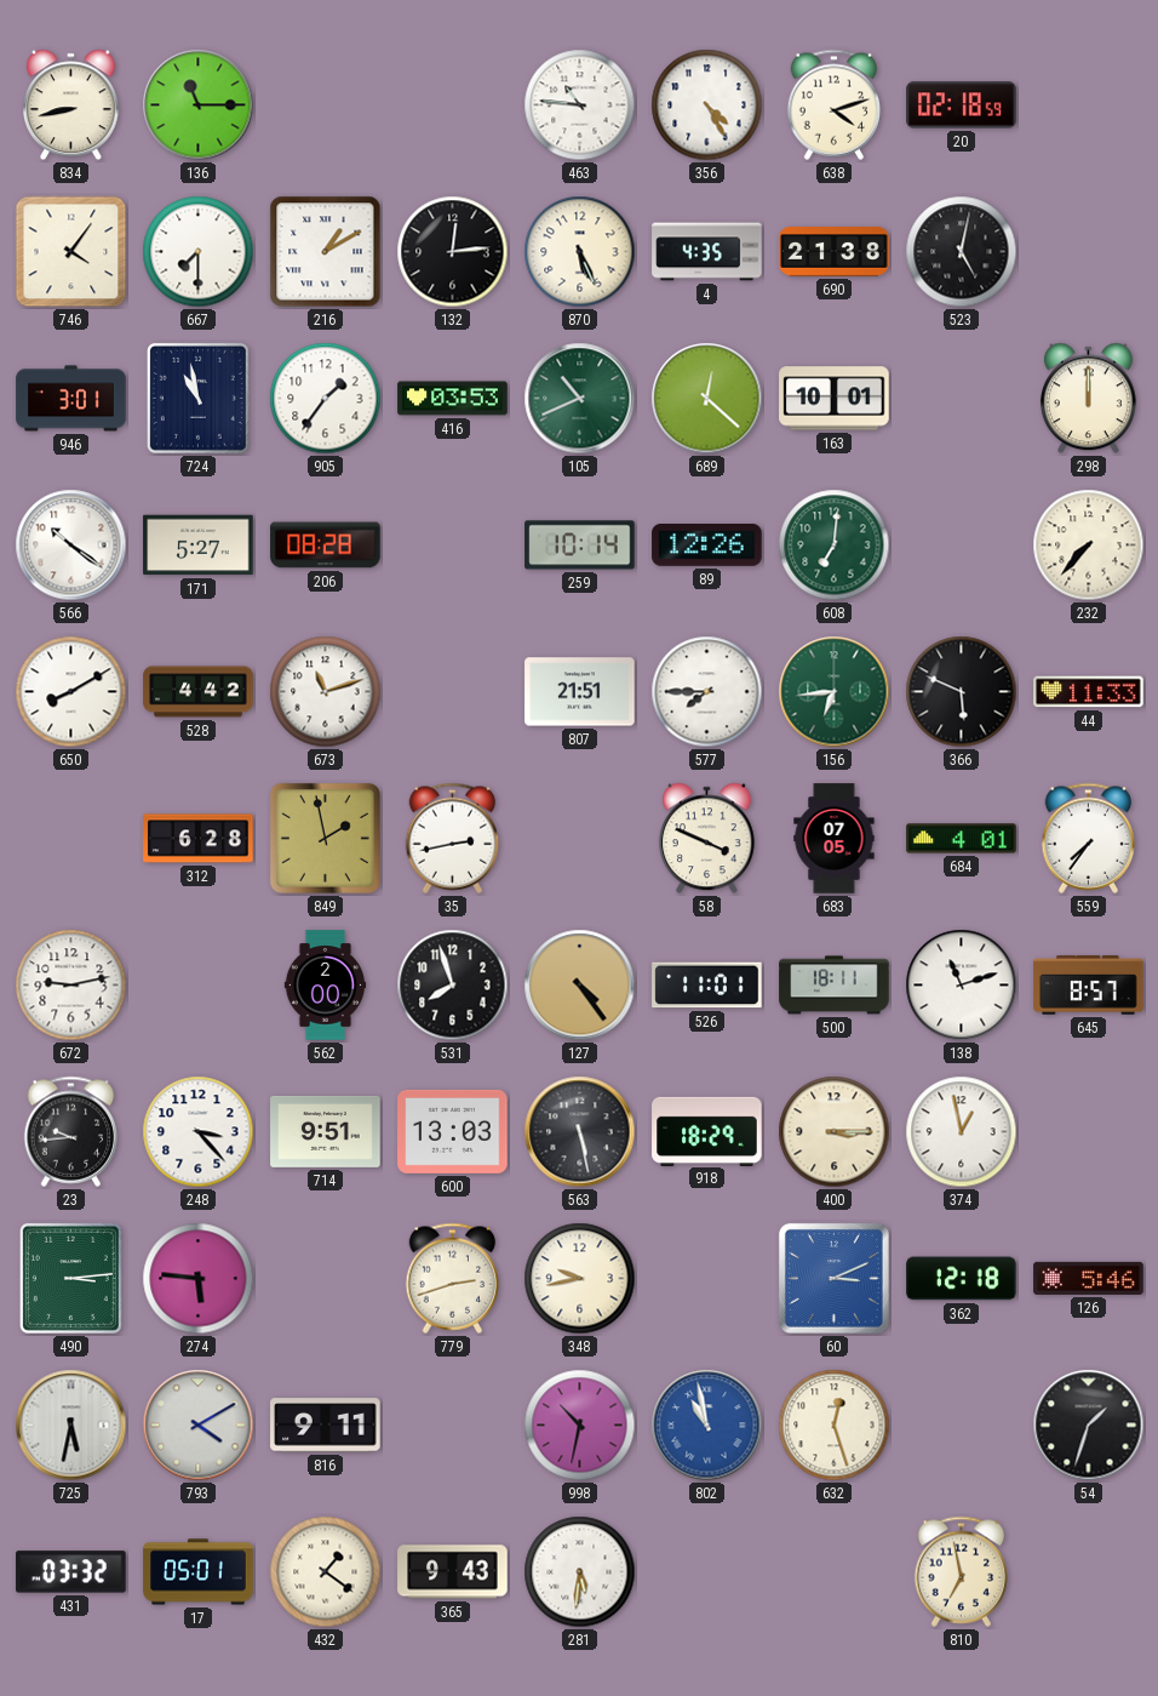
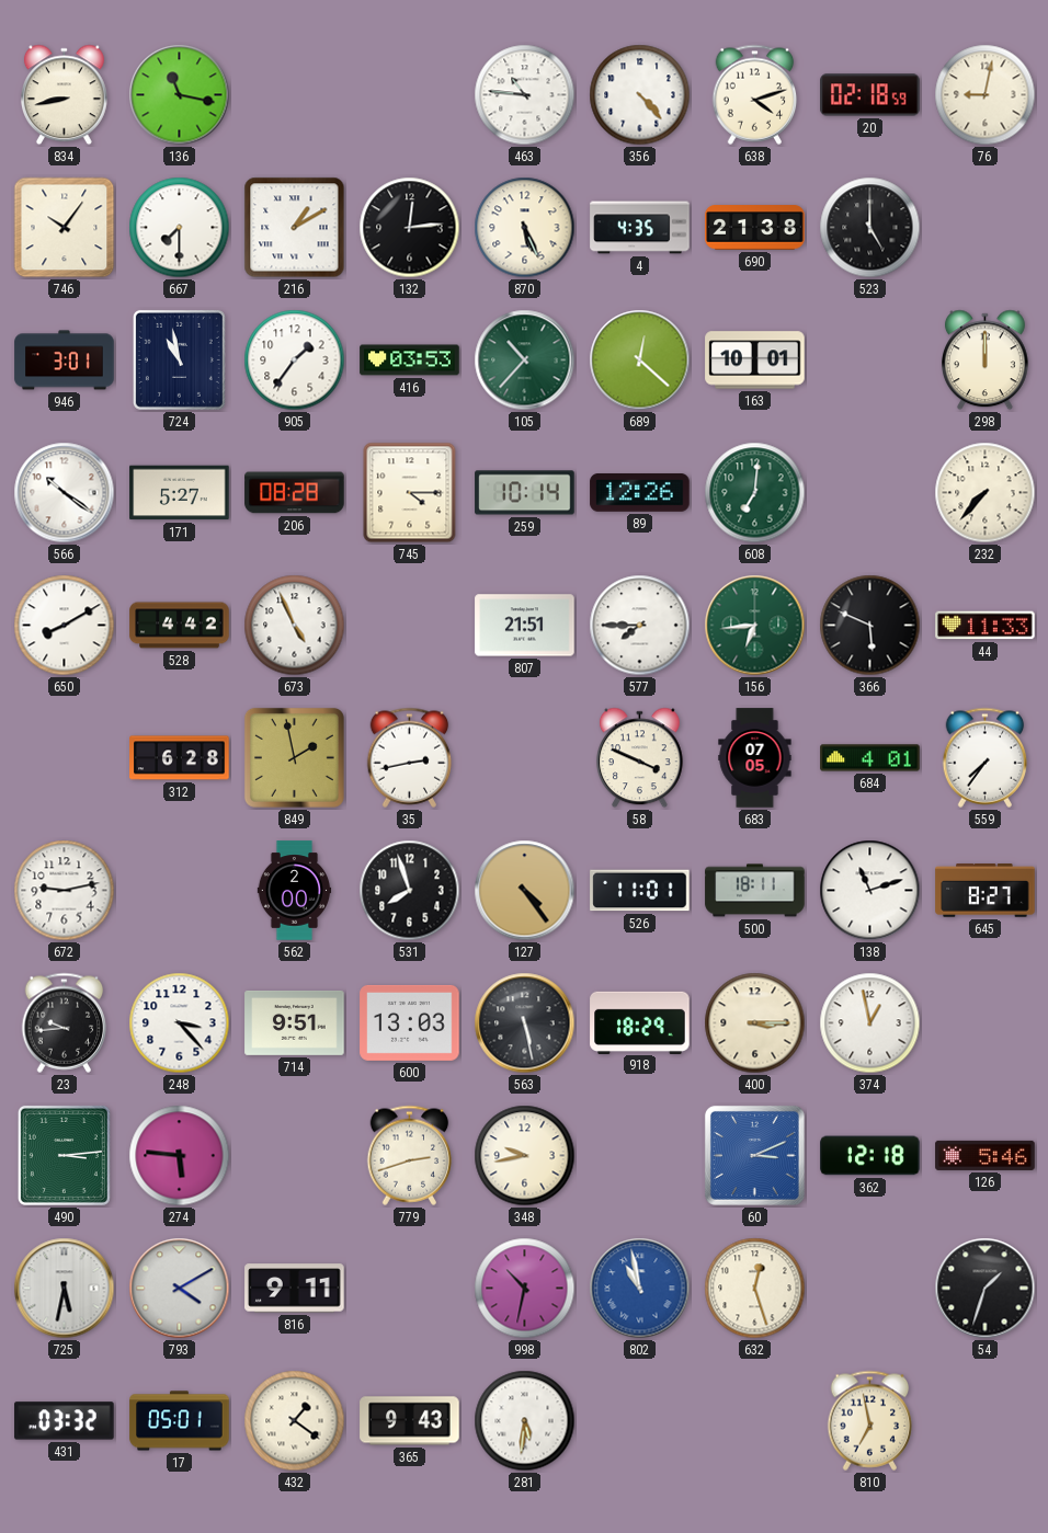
136: 11:15 -> 11:17
356: 4:25 -> 4:23
76: none -> 9:02
746: 4:06 -> 10:06
523: 5:02 -> 5:00
105: 10:41 -> 10:37
745: none -> 4:15
673: 11:12 -> 4:56
645: 8:57 -> 8:27
